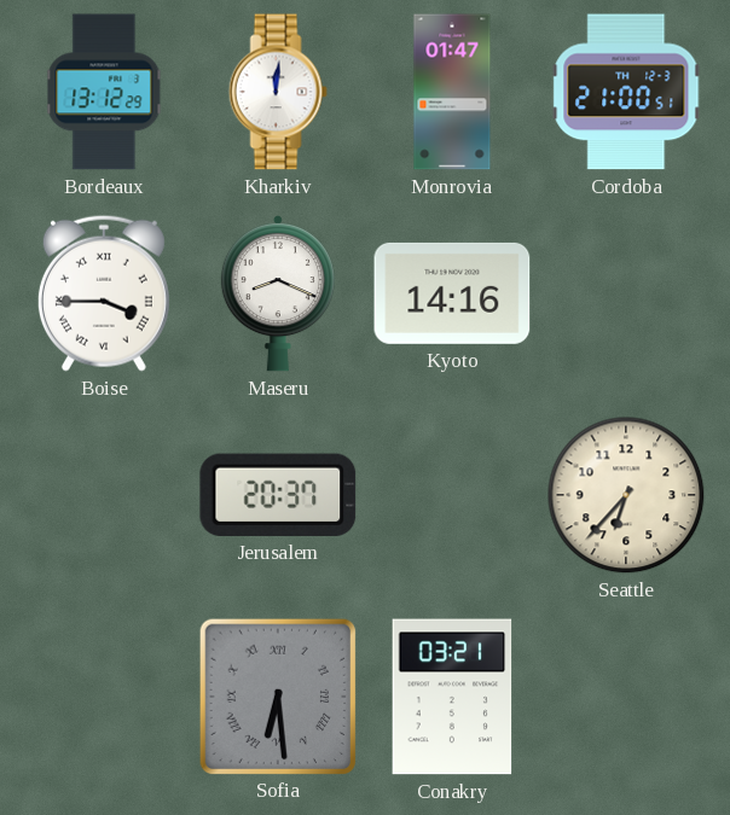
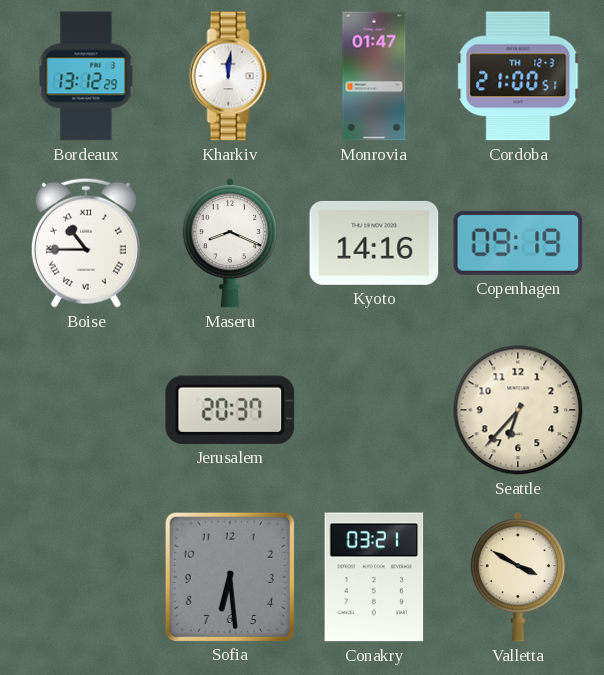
Boise: 3:45 -> 10:45
Copenhagen: none -> 09:19
Sofia numerals: Roman -> Arabic
Valletta: none -> 3:50
